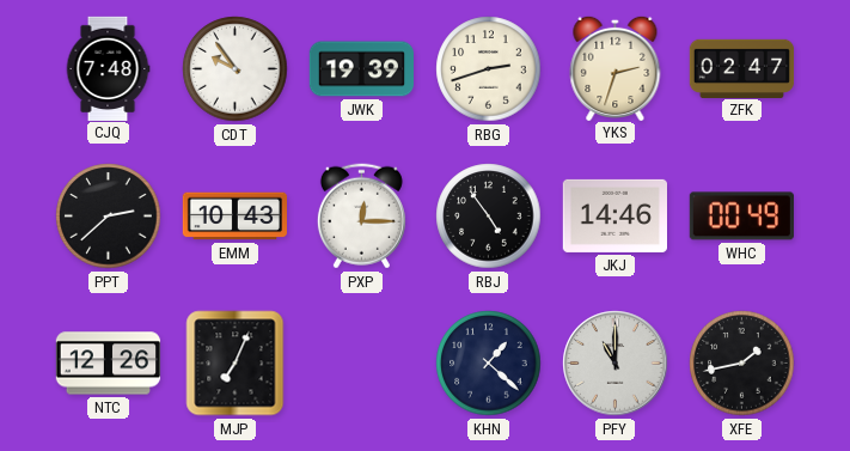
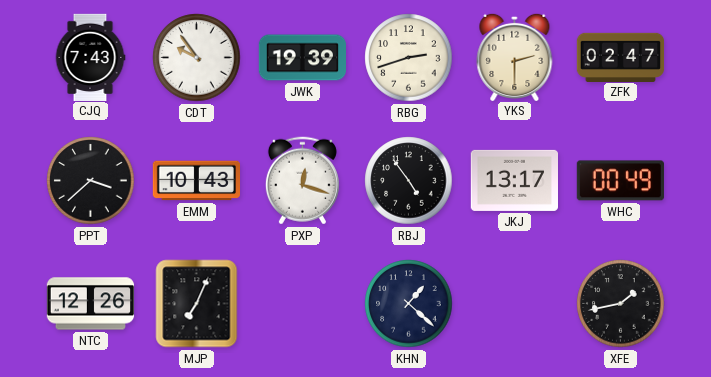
CJQ: 7:48 -> 7:43
YKS: 2:33 -> 2:30
PPT: 2:38 -> 3:38
PXP: 12:15 -> 12:18
JKJ: 14:46 -> 13:17
PFY: 11:00 -> none
